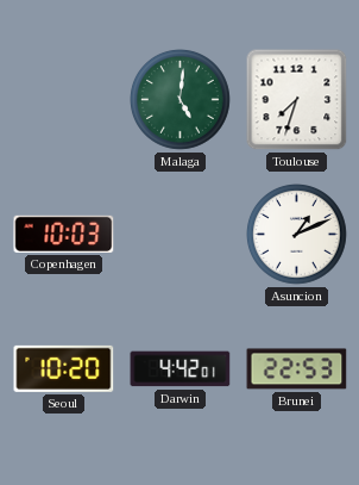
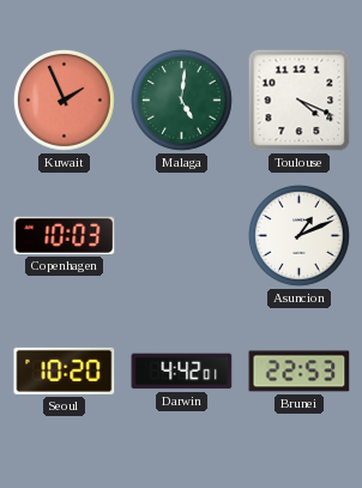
Kuwait: none -> 1:56
Toulouse: 7:33 -> 4:19
